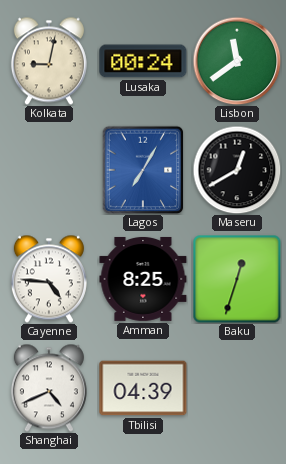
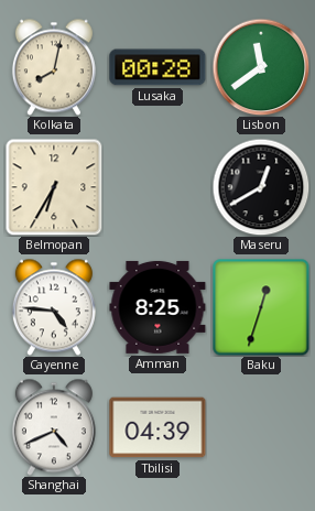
Kolkata: 9:02 -> 8:02
Lusaka: 00:24 -> 00:28
Belmopan: none -> 6:35
Lagos: 7:05 -> none
